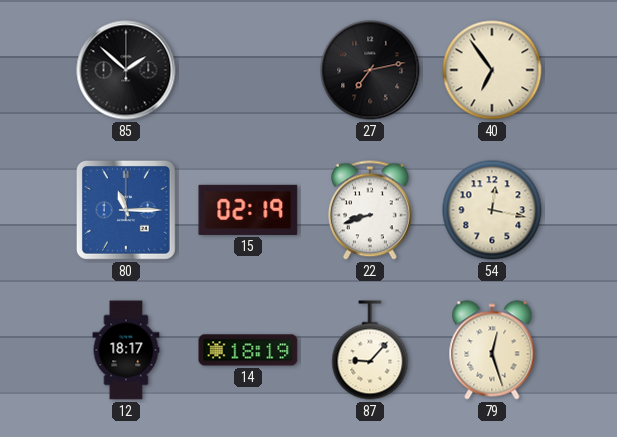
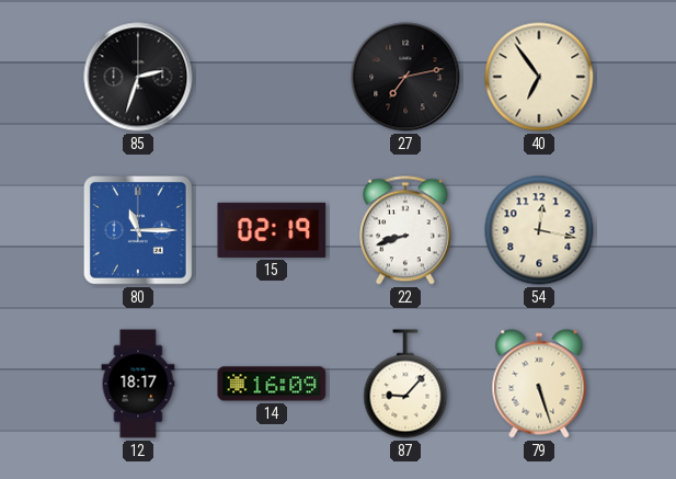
85: 1:52 -> 2:33
14: 18:19 -> 16:09
79: 12:27 -> 5:27
